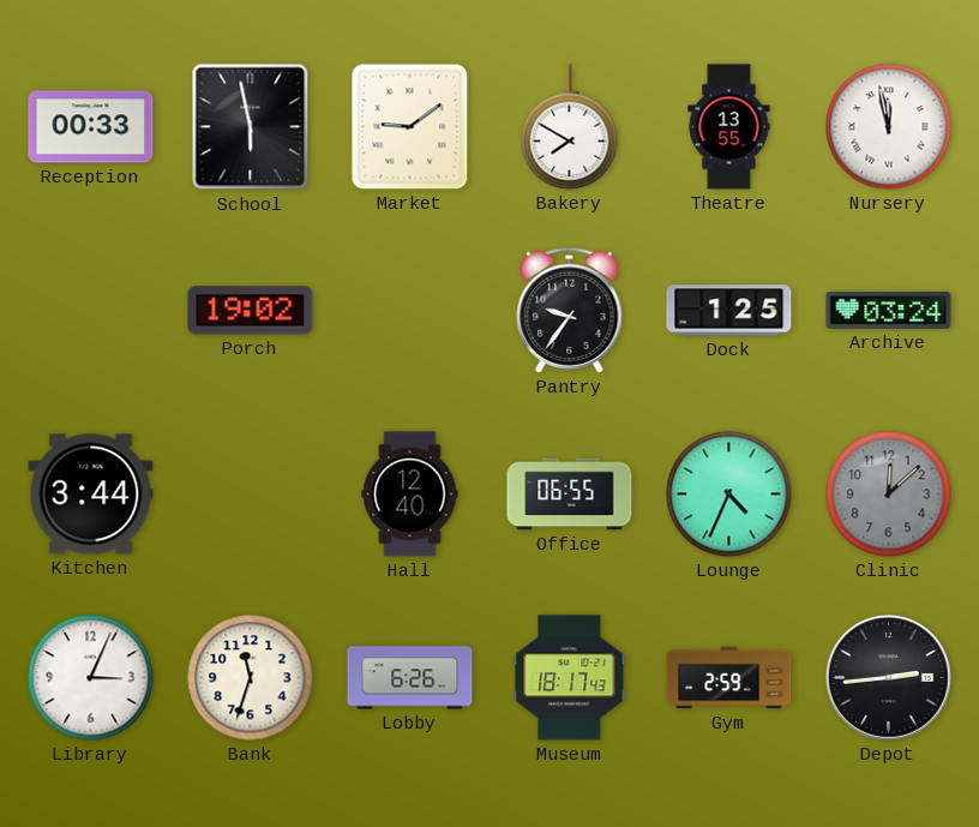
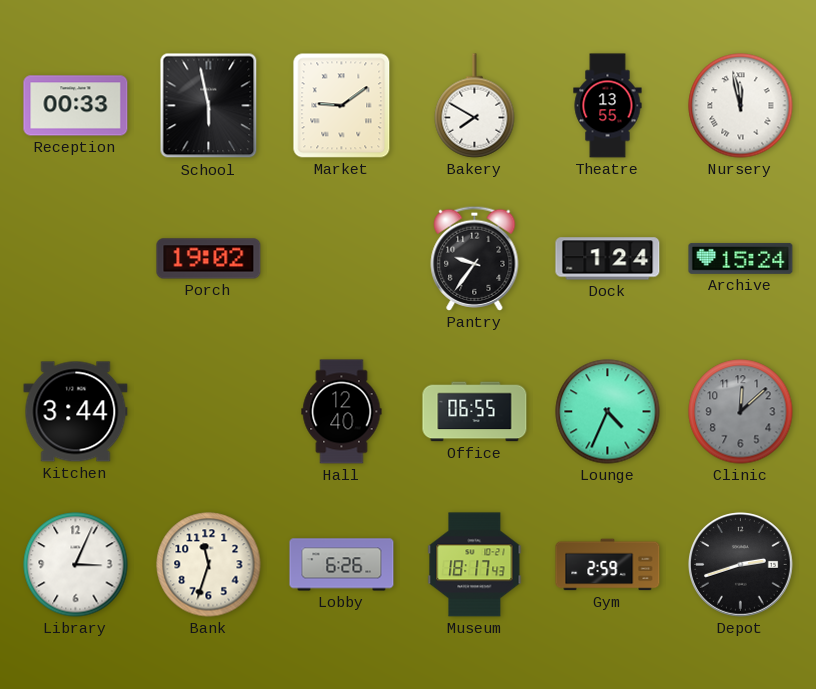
Dock: 1:25 -> 1:24
Archive: 03:24 -> 15:24
Depot: 2:44 -> 2:42
